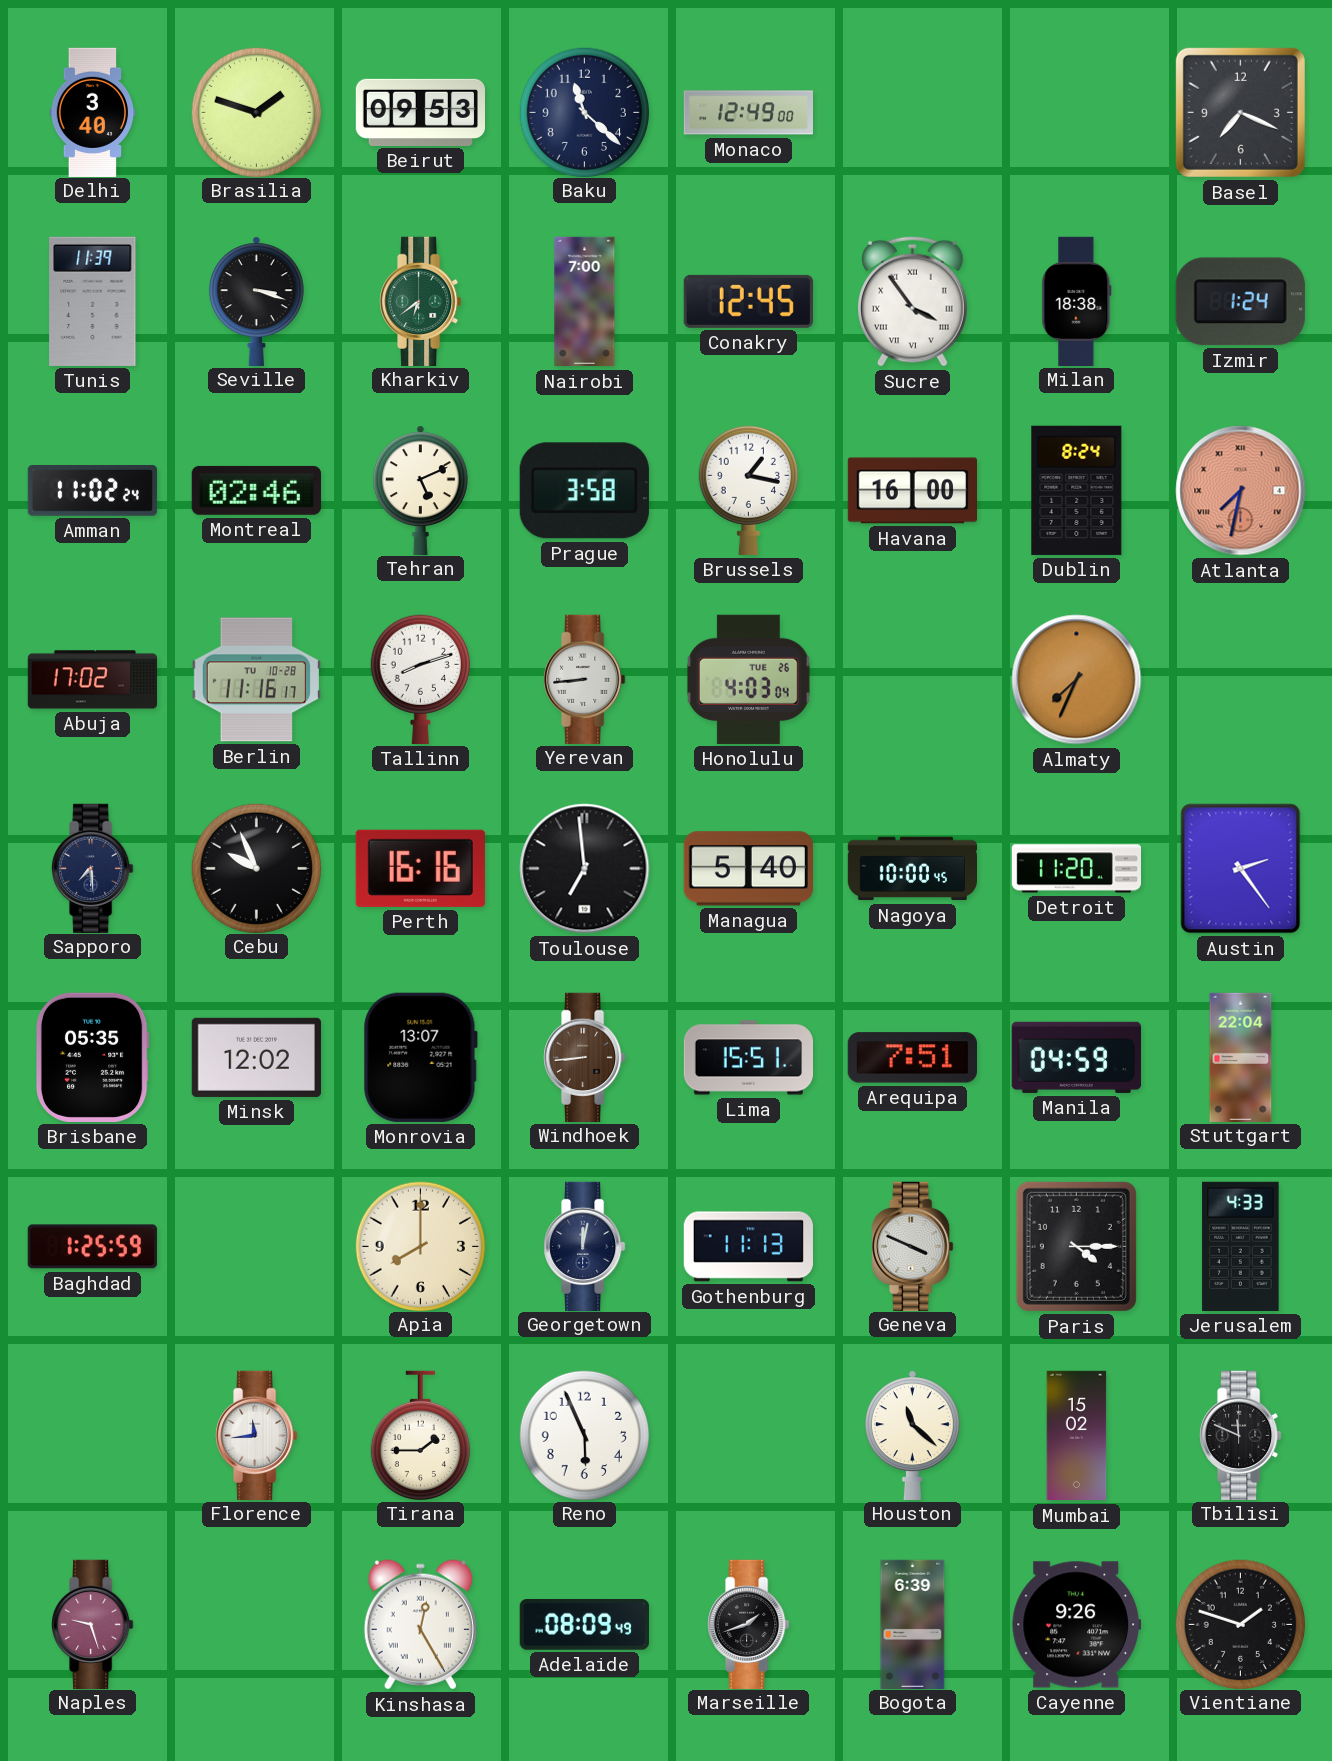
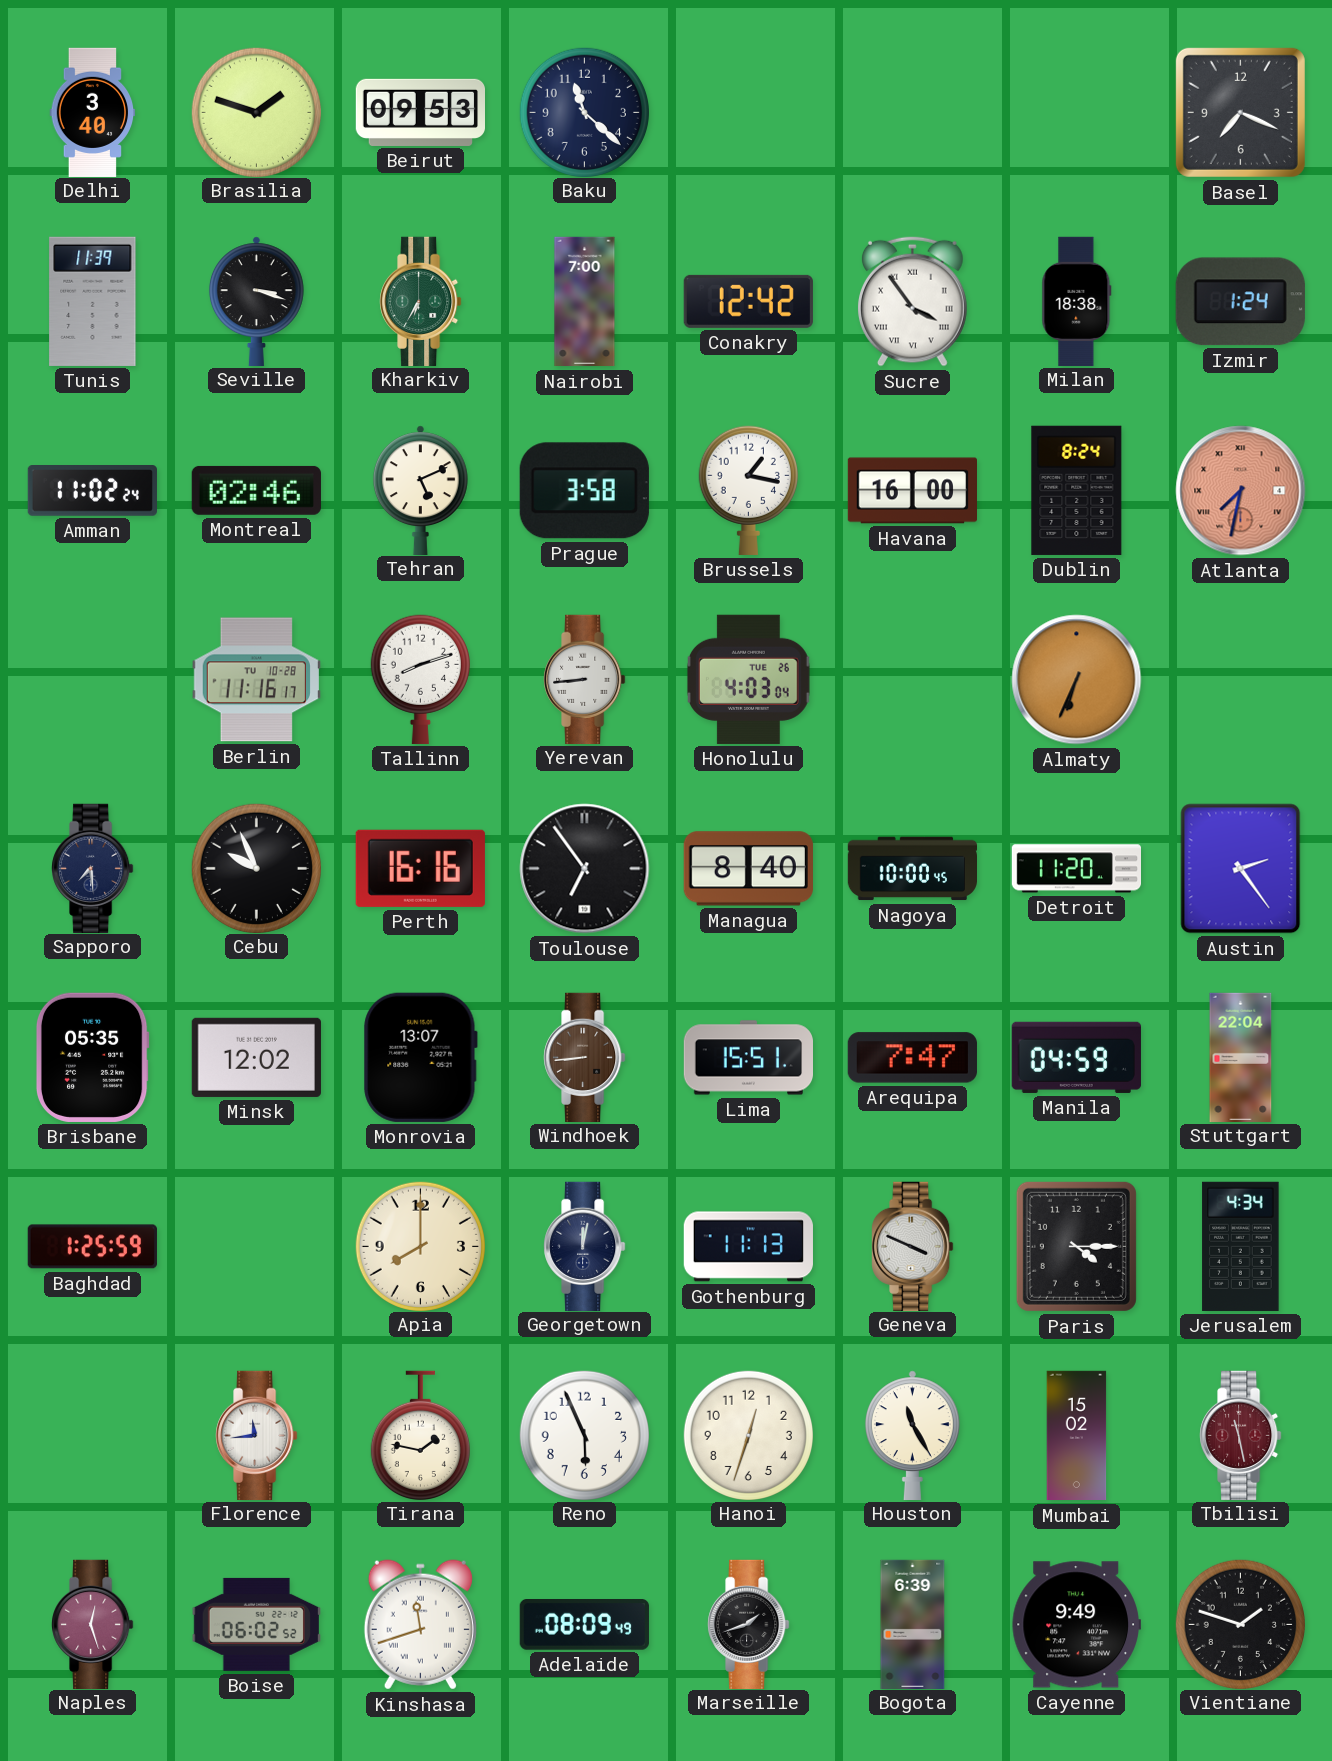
Monaco: 12:49 -> none
Kharkiv: 6:39 -> 6:35
Conakry: 12:45 -> 12:42
Abuja: 17:02 -> none
Almaty: 7:34 -> 6:34
Toulouse: 6:59 -> 6:54
Managua: 5:40 -> 8:40
Arequipa: 7:51 -> 7:47
Jerusalem: 4:33 -> 4:34
Tirana: 1:45 -> 1:47
Hanoi: none -> 12:33
Houston: 11:22 -> 11:25
Tbilisi: 11:49 -> 11:28
Tbilisi dial: black -> burgundy
Naples: 9:27 -> 12:27
Boise: none -> 06:02
Kinshasa: 12:25 -> 11:42
Cayenne: 9:26 -> 9:49
